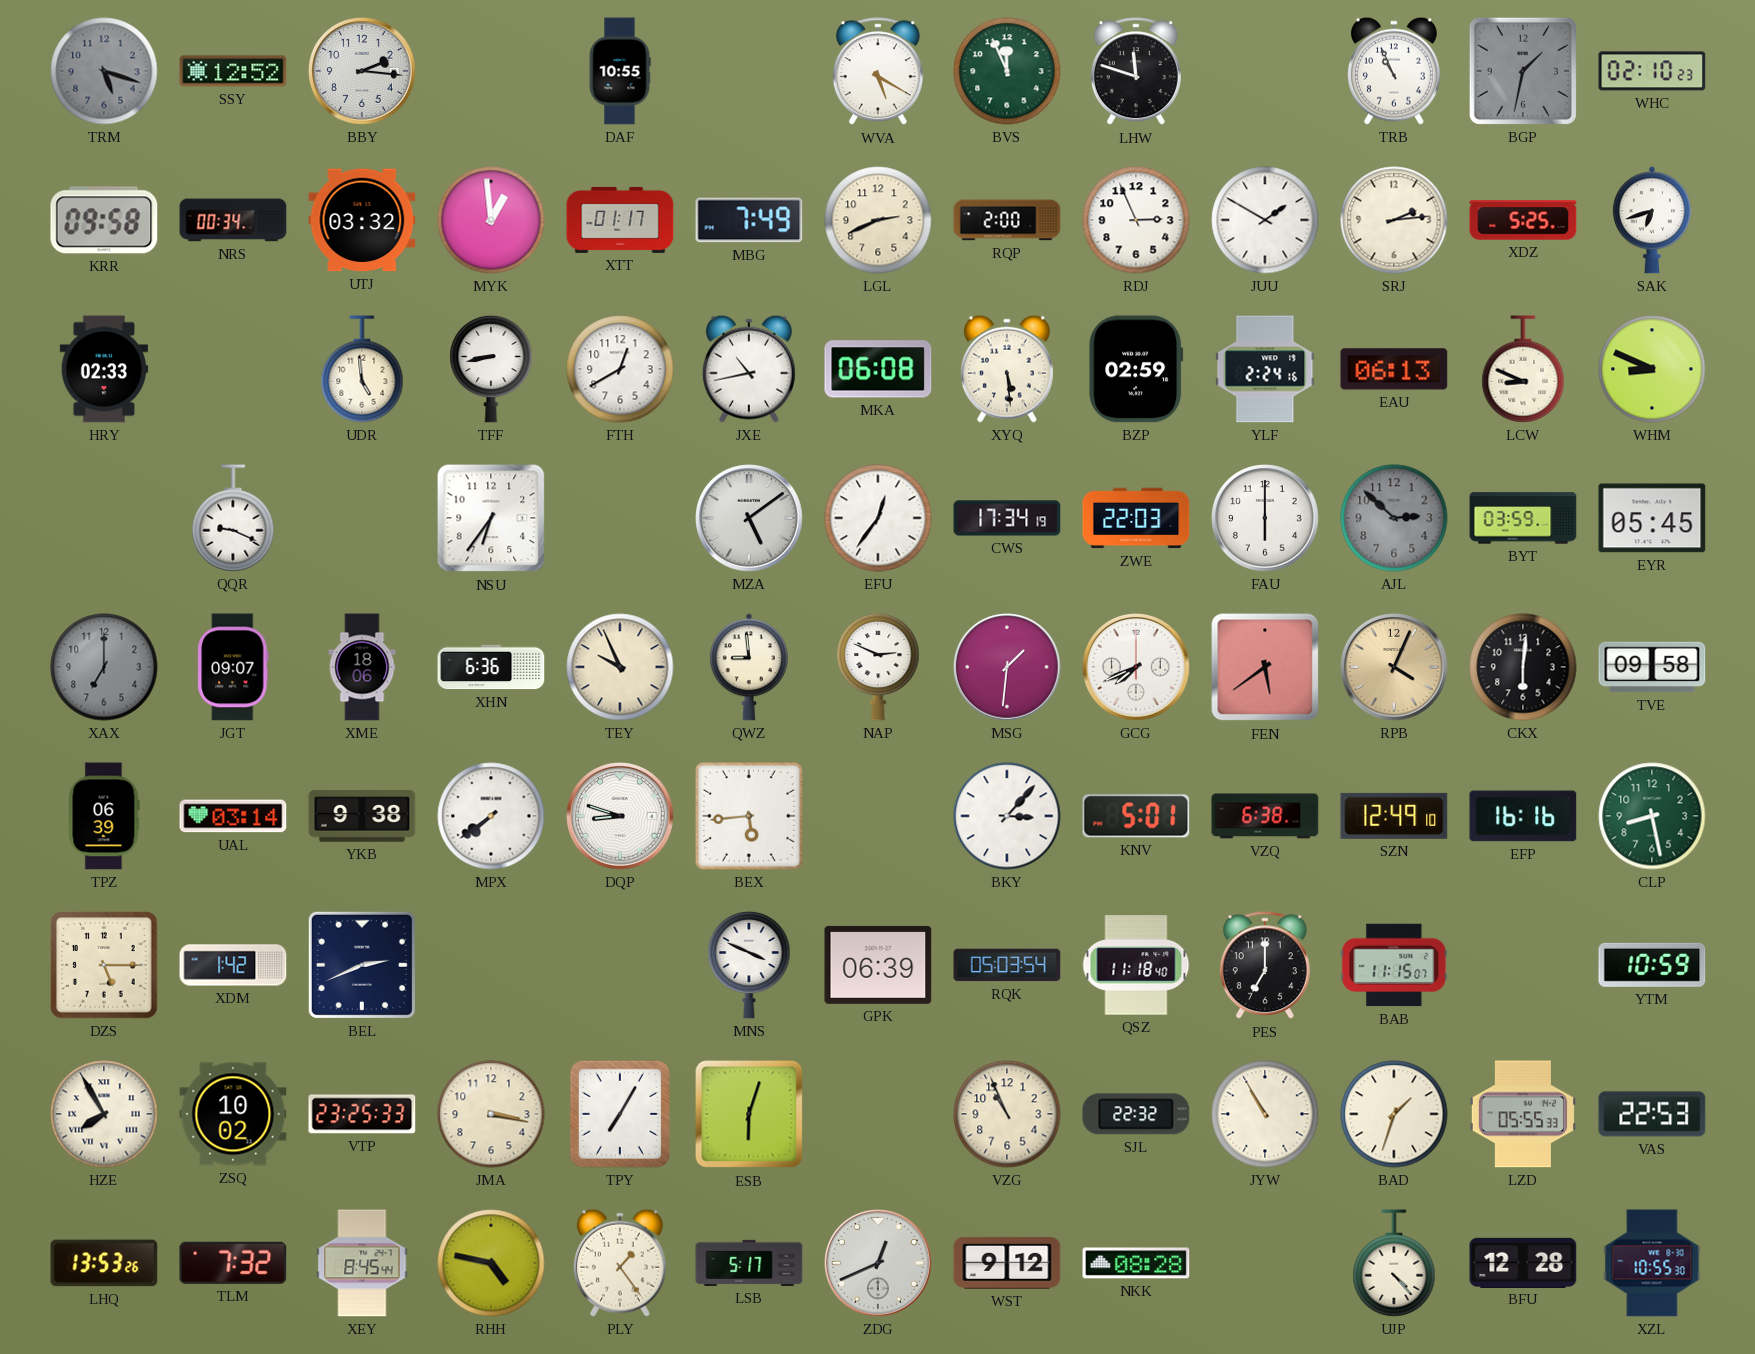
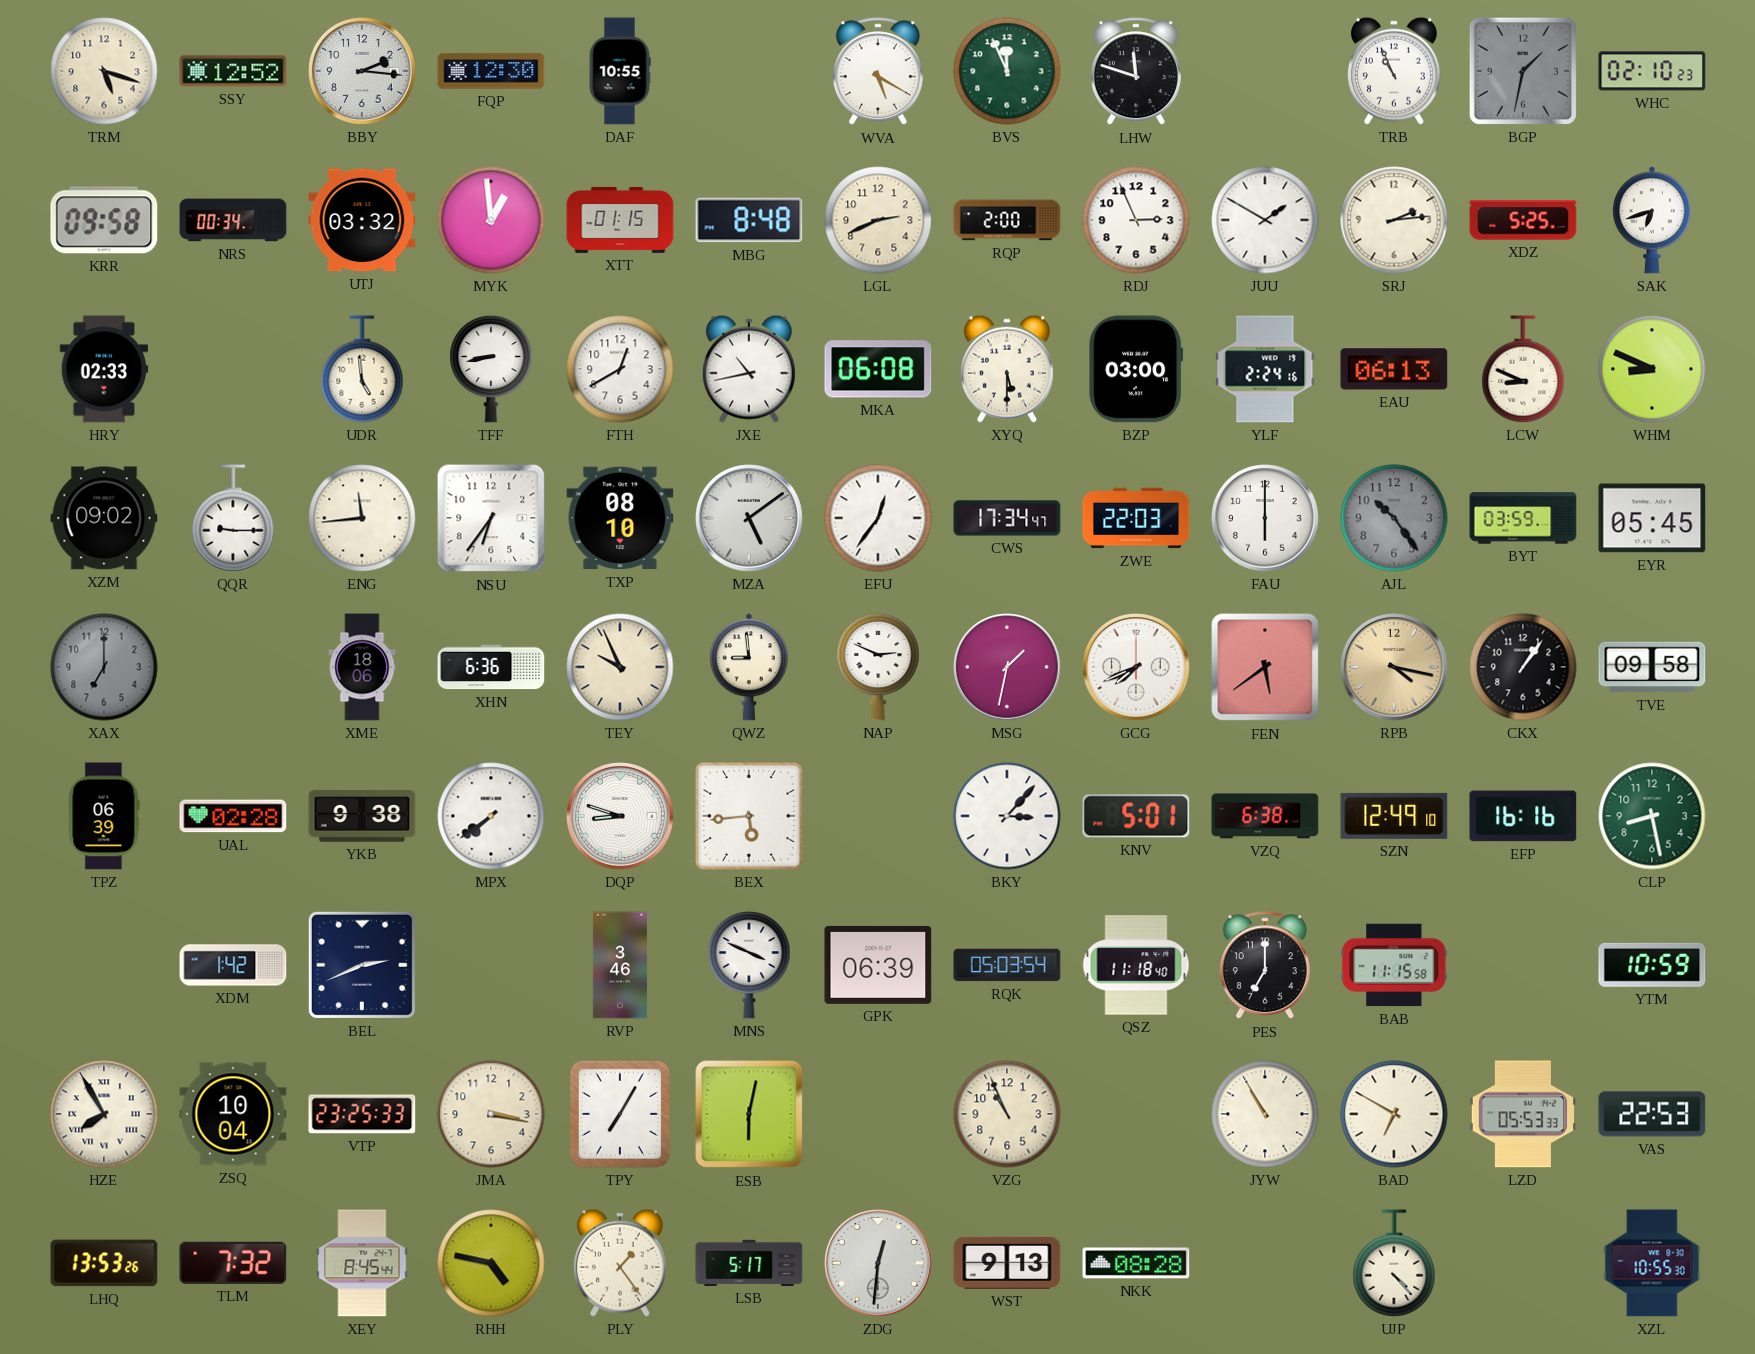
TRM dial: grey -> cream
FQP: none -> 12:30
XTT: 01:17 -> 01:15
MBG: 7:49 -> 8:48
XYQ: 5:29 -> 5:30
BZP: 02:59 -> 03:00
XZM: none -> 09:02
QQR: 9:19 -> 9:15
ENG: none -> 11:44
TXP: none -> 08:10
CWS: 17:34:19 -> 17:34:47
AJL: 2:52 -> 10:24
JGT: 09:07 -> none
MSG: 1:31 -> 1:32
RPB: 4:04 -> 4:17
CKX: 6:01 -> 1:06
UAL: 03:14 -> 02:28
DZS: 5:15 -> none
RVP: none -> 3:46
BAB: 11:15:07 -> 11:15:58
ZSQ: 10:02 -> 10:04
ESB: 6:03 -> 6:02
SJL: 22:32 -> none
BAD: 1:33 -> 6:50
LZD: 05:55 -> 05:53
ZDG: 12:41 -> 12:31
WST: 9:12 -> 9:13
BFU: 12:28 -> none
